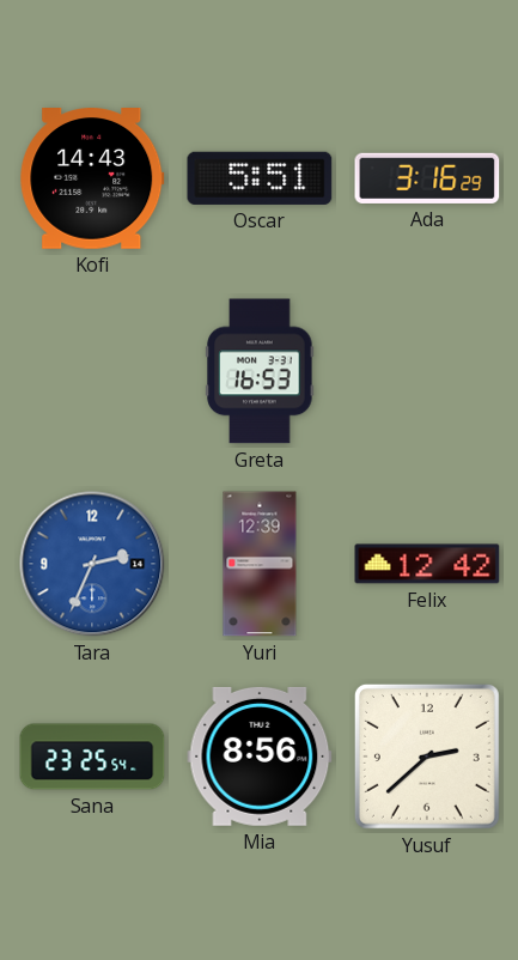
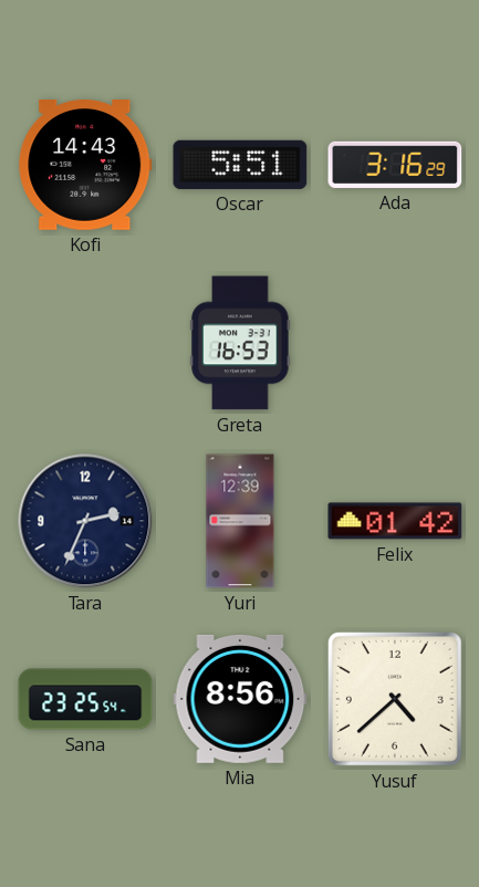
Tara dial: blue -> navy
Felix: 12:42 -> 01:42
Yusuf: 2:38 -> 4:38
